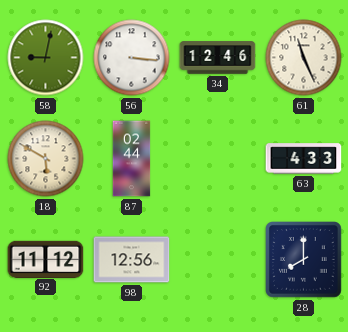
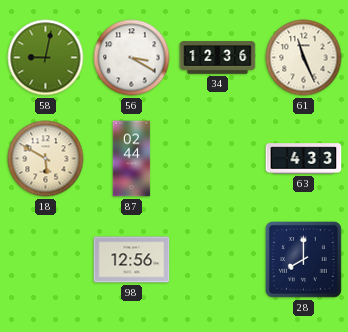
56: 3:16 -> 3:20
34: 12:46 -> 12:36
92: 11:12 -> none
